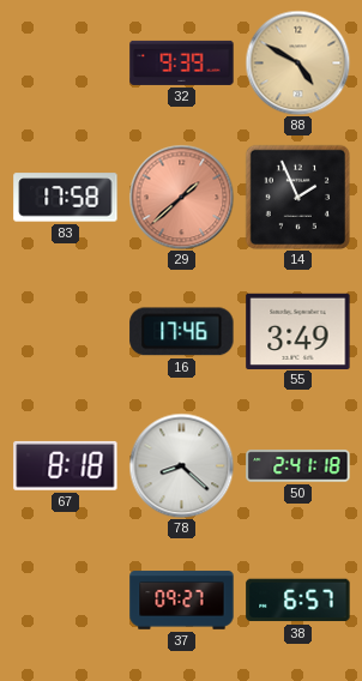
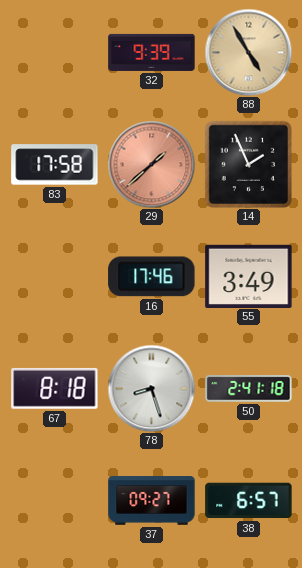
88: 4:50 -> 4:55
78: 8:22 -> 8:27
